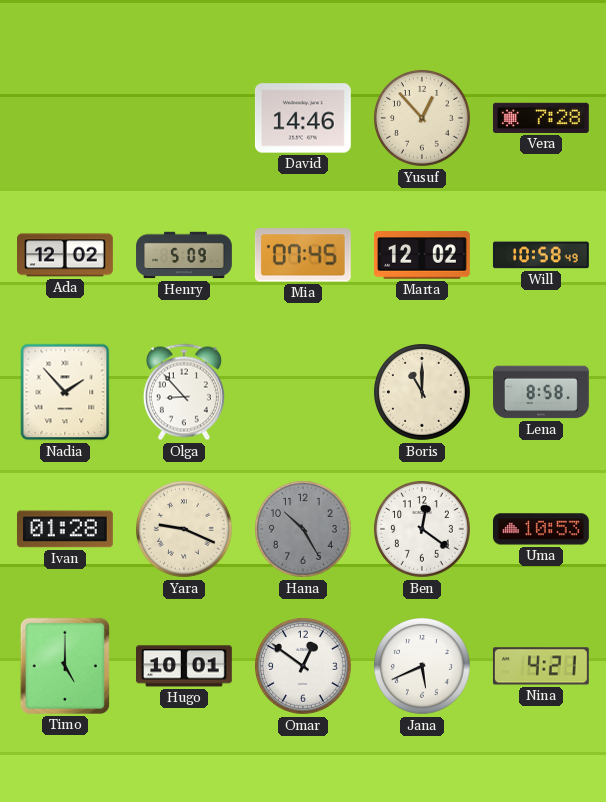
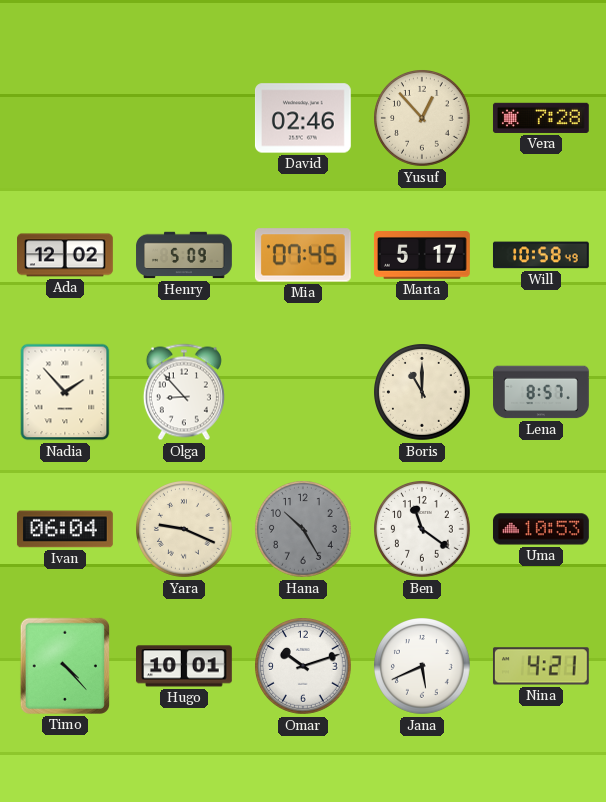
David: 14:46 -> 02:46
Marta: 12:02 -> 5:17
Lena: 8:58 -> 8:57
Ivan: 01:28 -> 06:04
Ben: 12:21 -> 11:21
Timo: 5:00 -> 4:23
Omar: 12:51 -> 10:12
